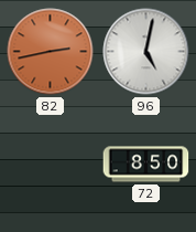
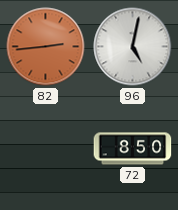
82: 2:43 -> 2:44
